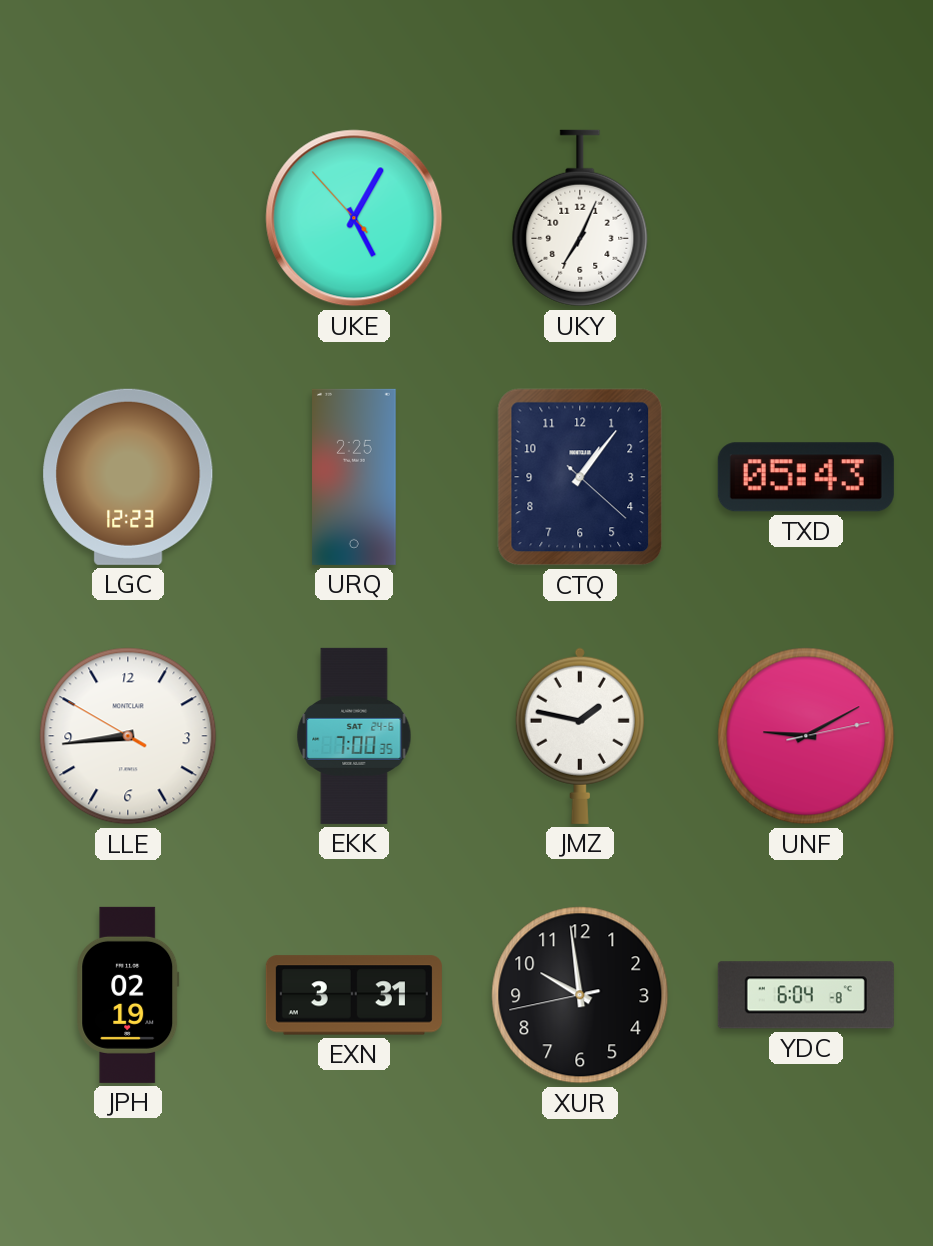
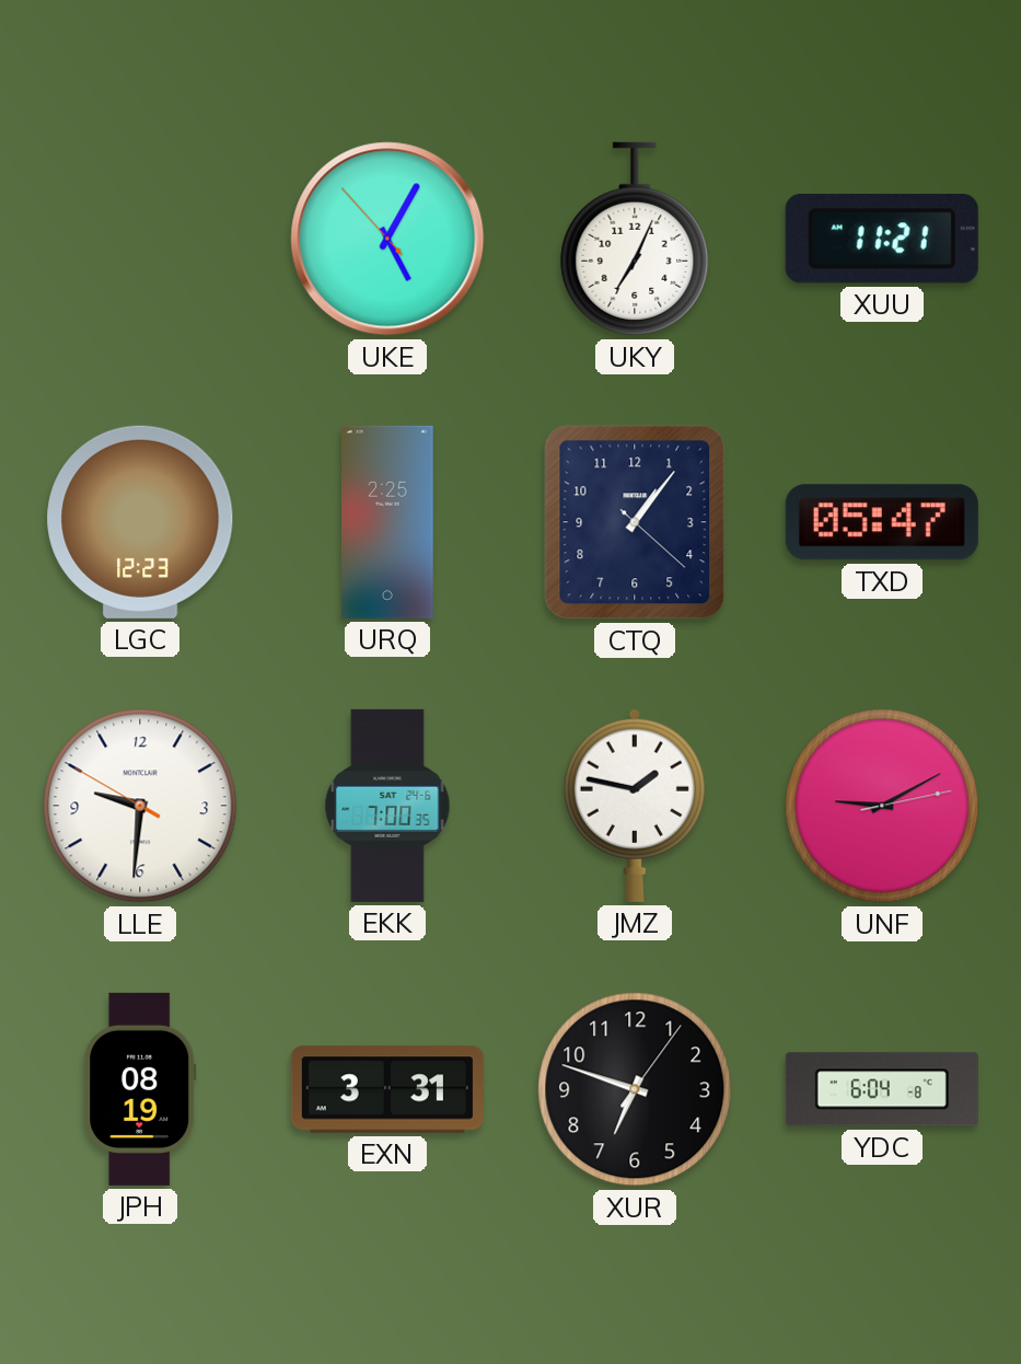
XUU: none -> 11:21
TXD: 05:43 -> 05:47
LLE: 8:43 -> 9:30
JPH: 02:19 -> 08:19
XUR: 9:58 -> 6:48
